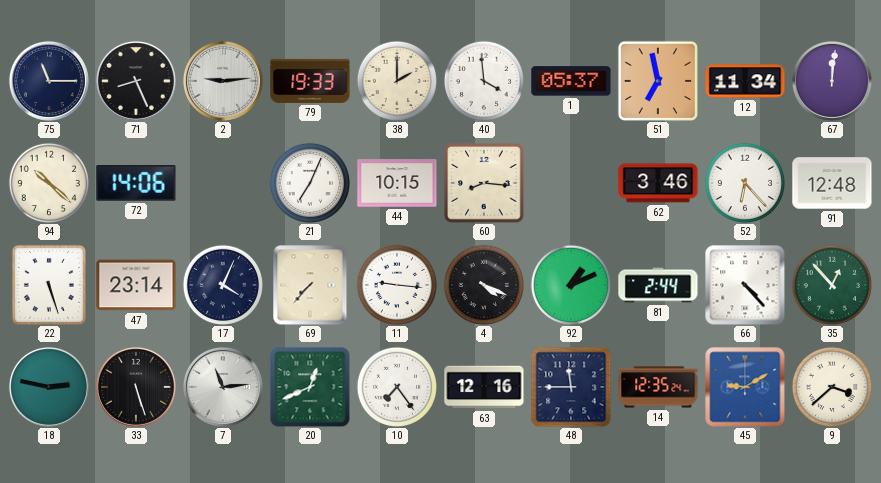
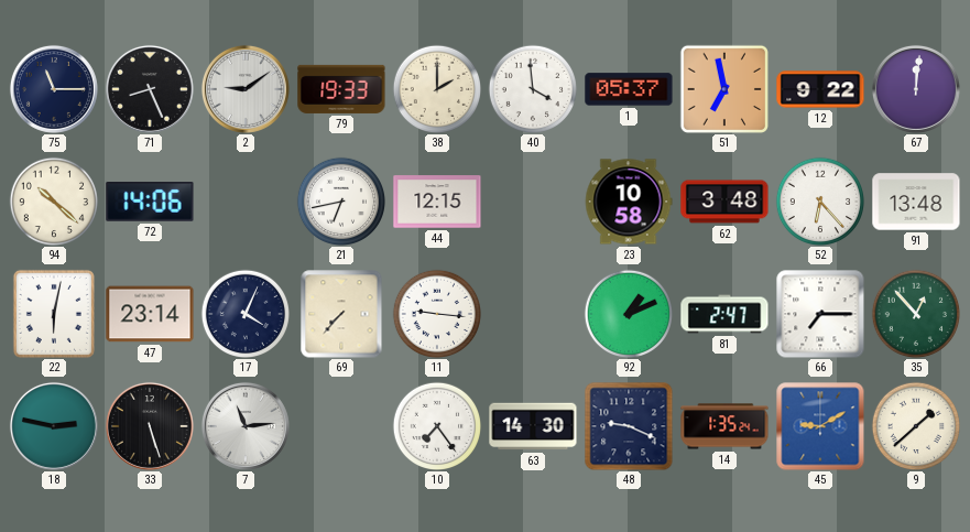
2: 9:14 -> 9:09
12: 11:34 -> 9:22
21: 7:04 -> 6:43
44: 10:15 -> 12:15
60: 8:16 -> none
23: none -> 10:58
62: 3:46 -> 3:48
91: 12:48 -> 13:48
22: 5:27 -> 6:02
4: 4:19 -> none
81: 2:44 -> 2:47
66: 4:23 -> 7:15
20: 12:41 -> none
63: 12:16 -> 14:30
48: 11:45 -> 9:19
14: 12:35 -> 1:35
9: 3:38 -> 1:38
